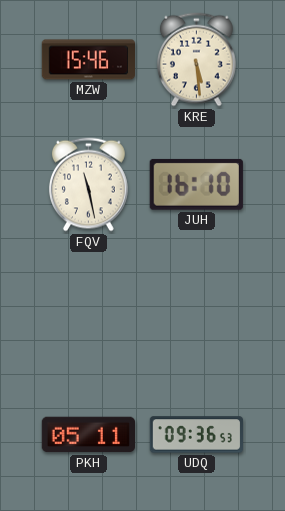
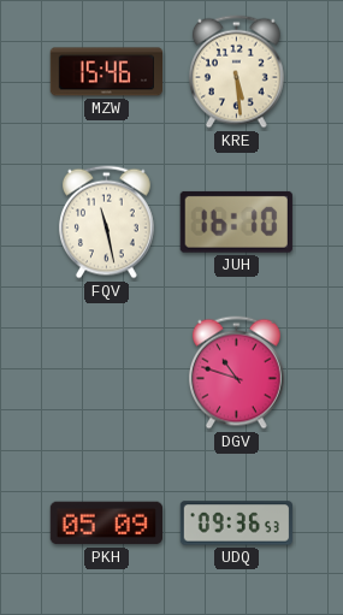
DGV: none -> 10:48
PKH: 05:11 -> 05:09
